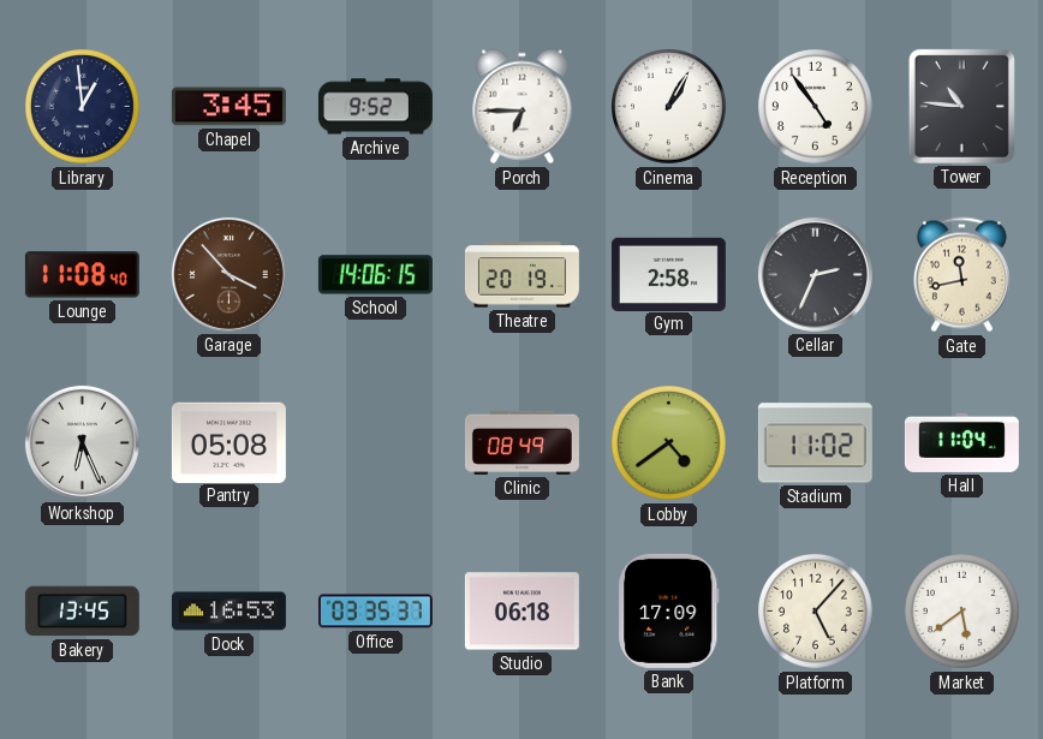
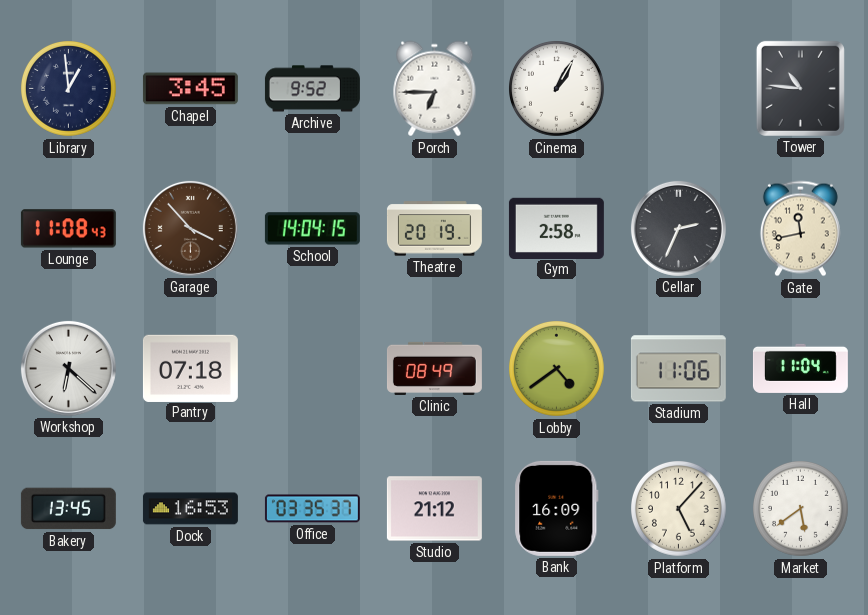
Reception: 4:54 -> none
Lounge: 11:08:40 -> 11:08:43
School: 14:06 -> 14:04
Workshop: 6:26 -> 6:22
Pantry: 05:08 -> 07:18
Stadium: 11:02 -> 11:06
Studio: 06:18 -> 21:12
Bank: 17:09 -> 16:09
